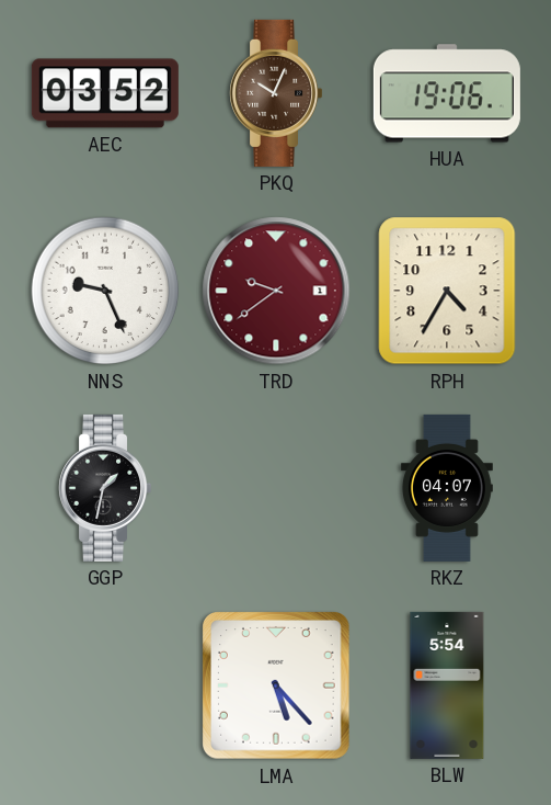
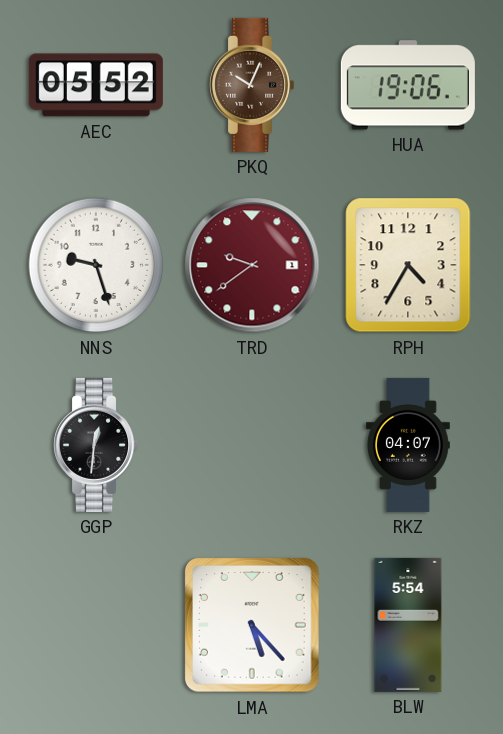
AEC: 03:52 -> 05:52
NNS: 9:26 -> 9:27
GGP: 1:32 -> 12:31
